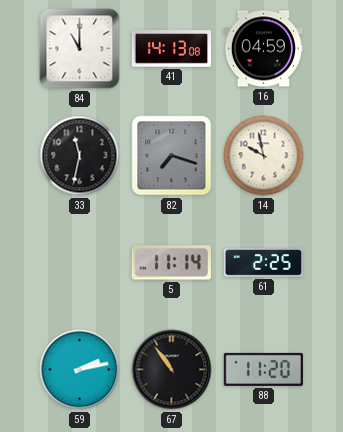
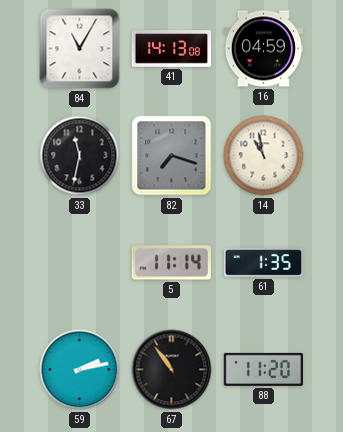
84: 11:00 -> 11:05
14: 9:58 -> 10:58
61: 2:25 -> 1:35
